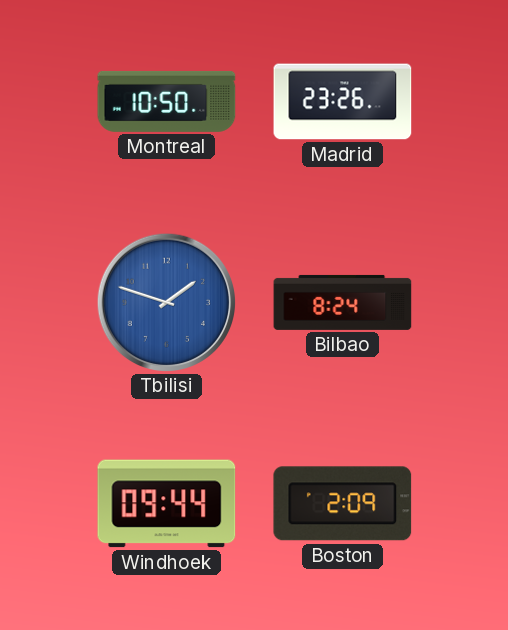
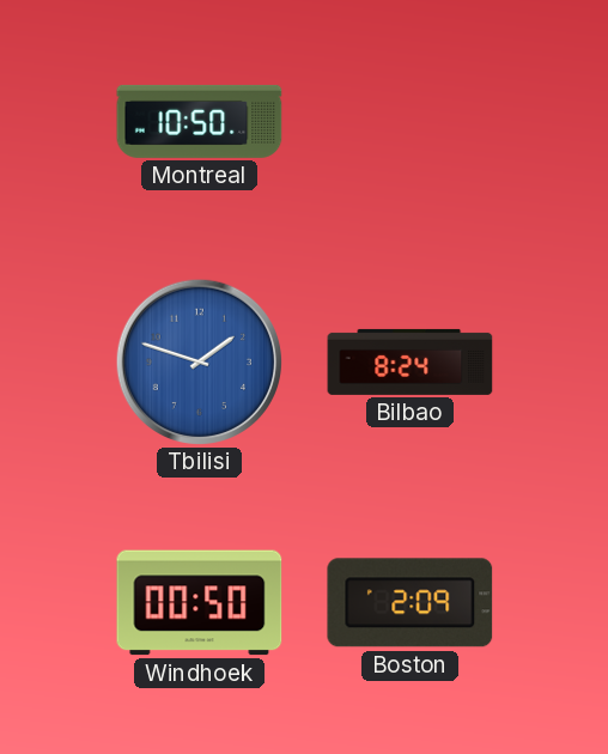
Madrid: 23:26 -> none
Windhoek: 09:44 -> 00:50
